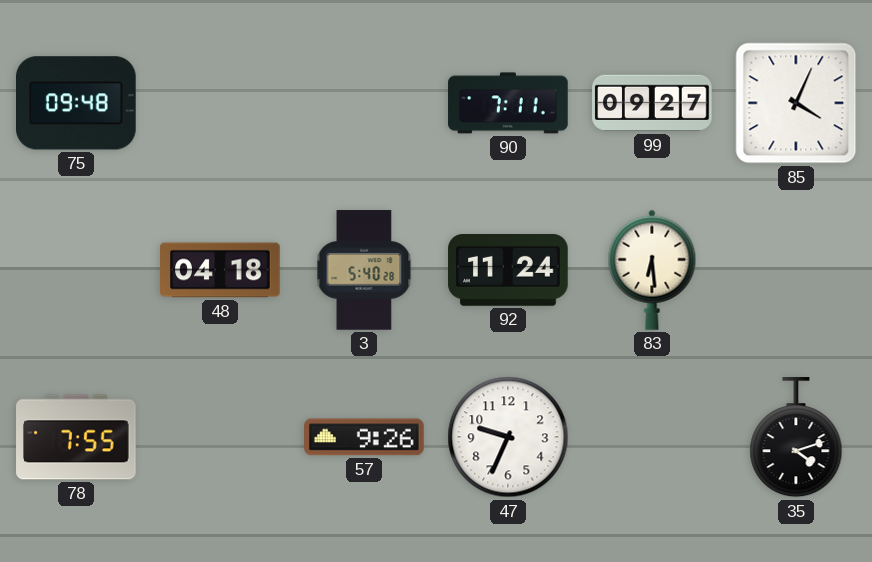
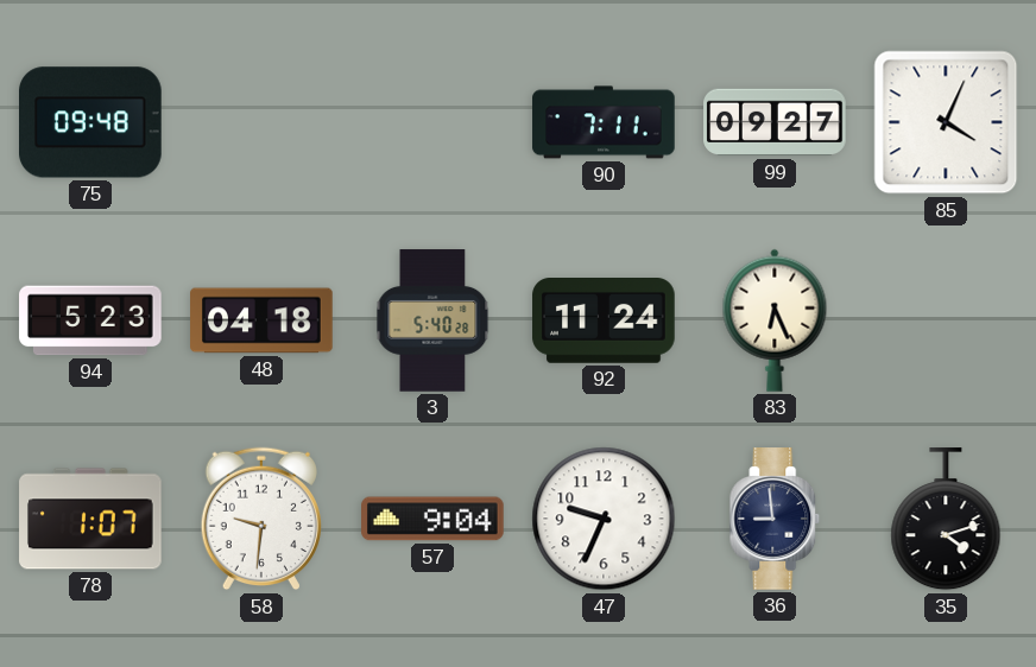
94: none -> 5:23
83: 6:29 -> 6:26
78: 7:55 -> 1:07
58: none -> 9:31
57: 9:26 -> 9:04
36: none -> 8:59
